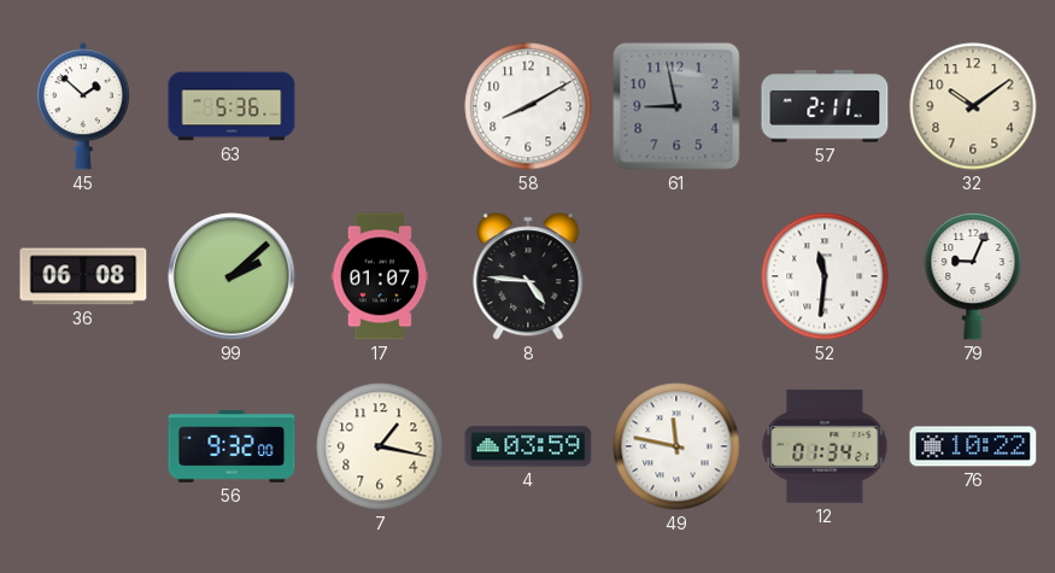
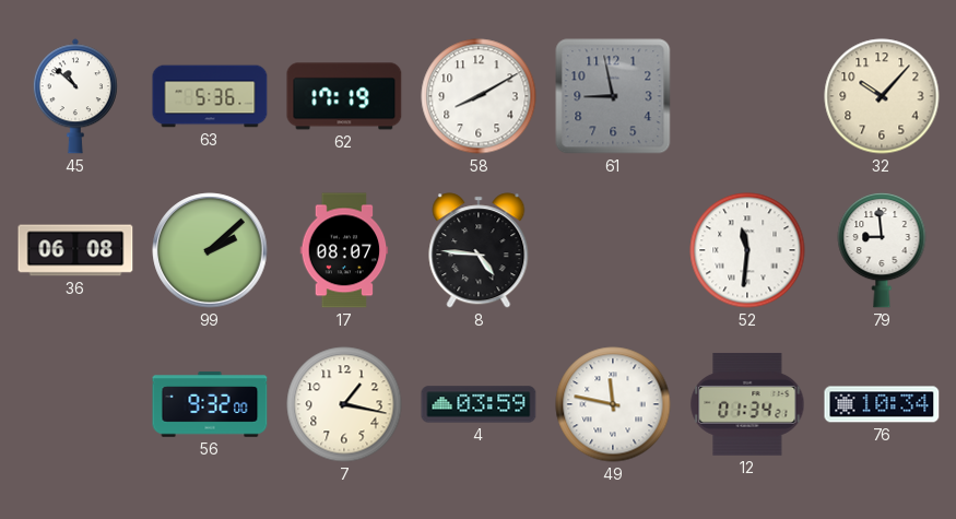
45: 1:52 -> 10:52
62: none -> 17:19
57: 2:11 -> none
32: 10:09 -> 10:07
17: 01:07 -> 08:07
79: 9:04 -> 8:59
76: 10:22 -> 10:34
